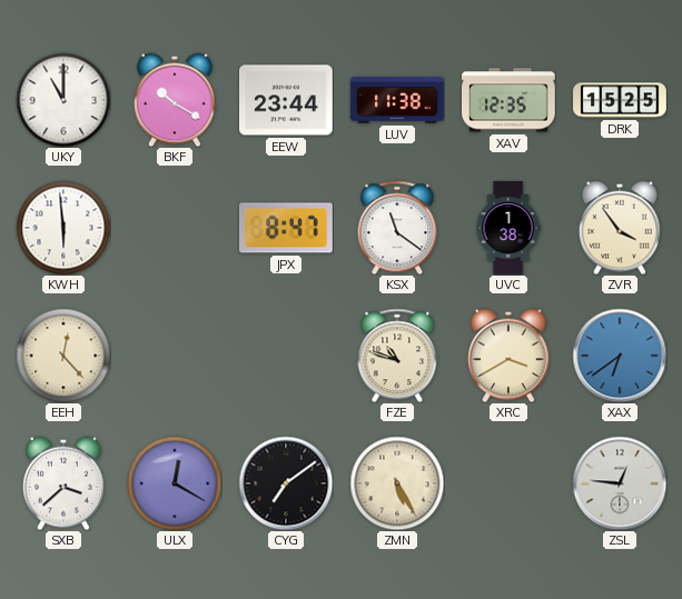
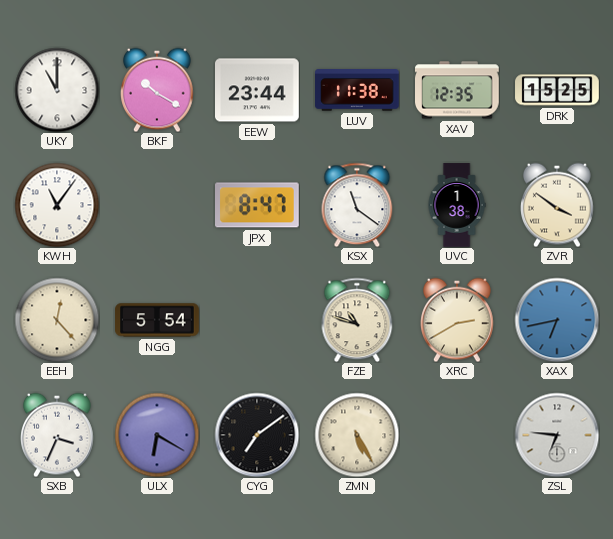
KWH: 5:59 -> 11:06
ZVR: 3:54 -> 3:51
NGG: none -> 5:54
XRC: 3:40 -> 2:40
XAX: 6:39 -> 6:43
SXB: 3:38 -> 3:34
ULX: 12:20 -> 6:20
ZSL: 12:46 -> 6:46
